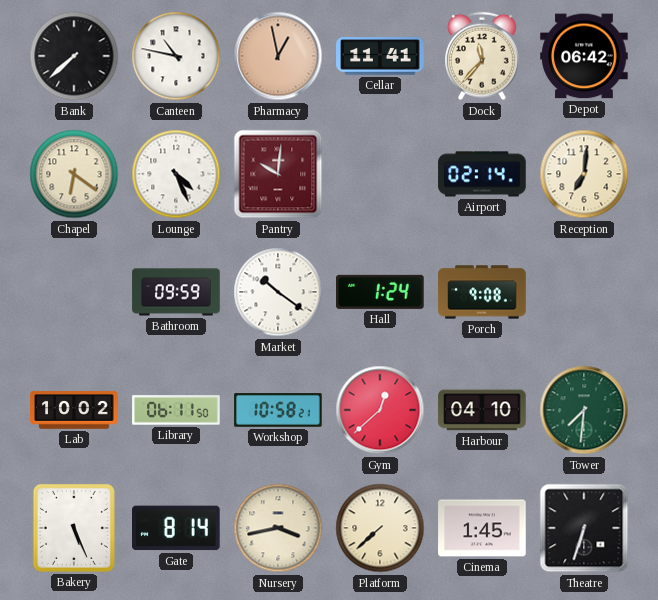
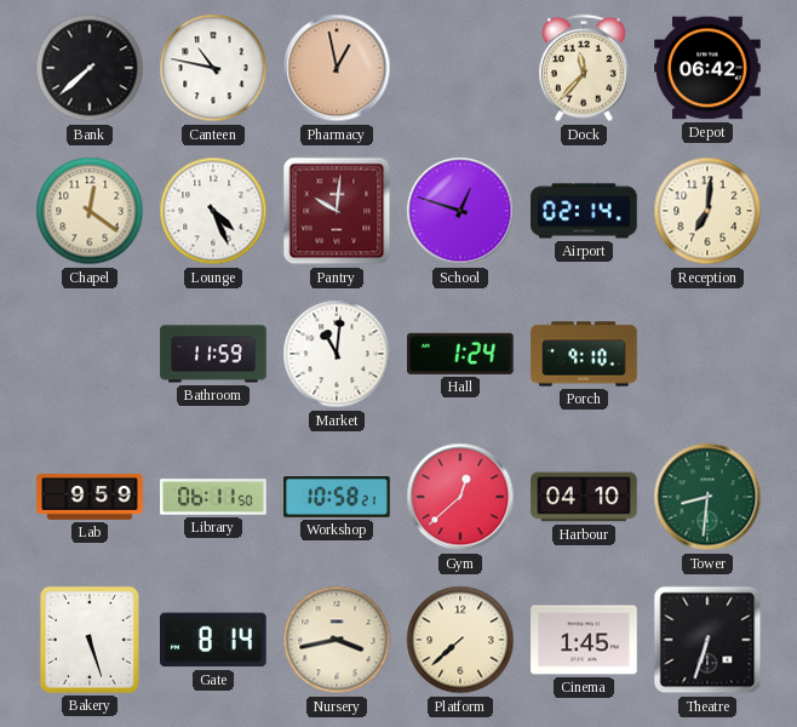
Cellar: 11:41 -> none
Chapel: 6:21 -> 12:21
School: none -> 12:48
Bathroom: 09:59 -> 11:59
Market: 10:21 -> 11:01
Porch: 9:08 -> 9:10
Lab: 10:02 -> 9:59
Tower: 7:31 -> 8:31
Bakery: 5:26 -> 5:27
